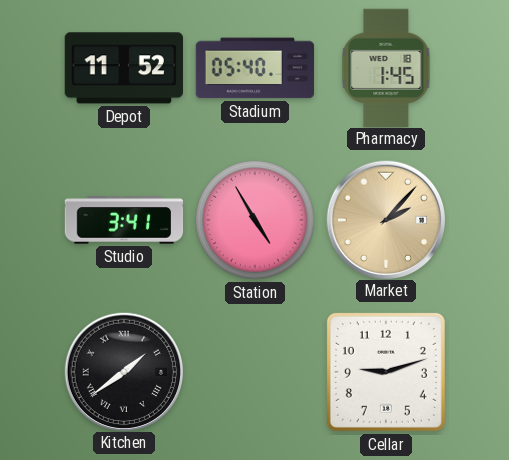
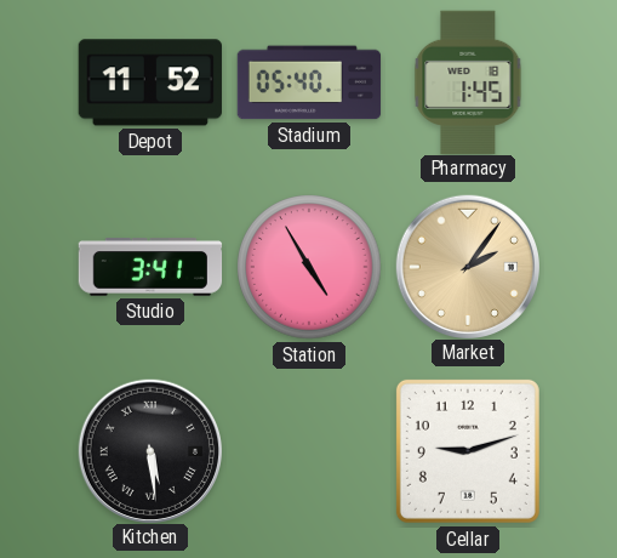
Market: 2:07 -> 2:06
Kitchen: 1:39 -> 5:29
